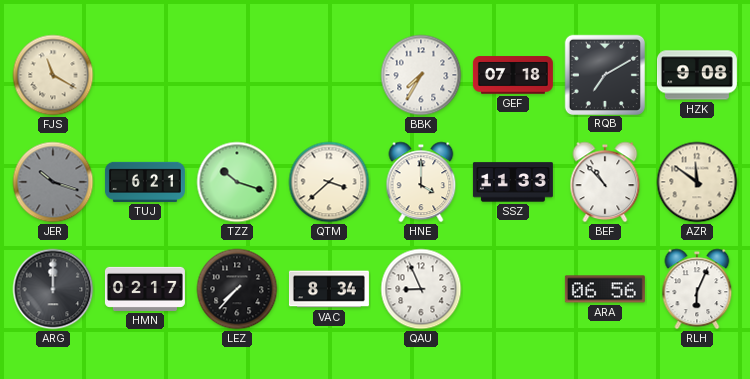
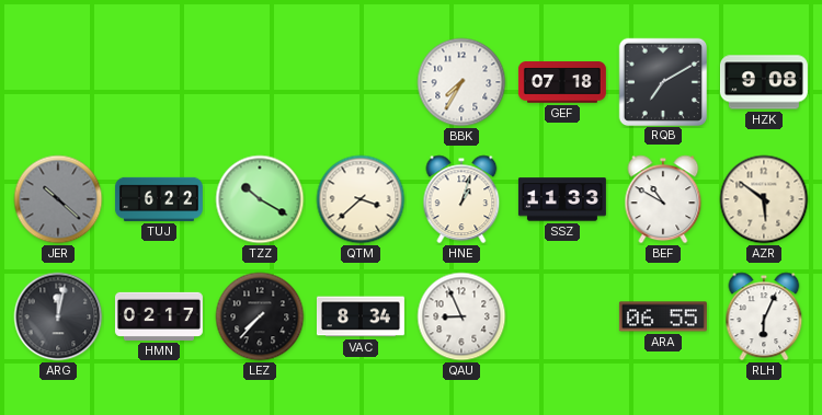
FJS: 11:20 -> none
JER: 10:18 -> 10:22
TUJ: 6:21 -> 6:22
TZZ: 10:18 -> 10:20
HNE: 4:00 -> 1:03
BEF: 10:53 -> 10:50
AZR: 11:51 -> 5:51
ARG: 12:00 -> 12:02
ARA: 06:56 -> 06:55
